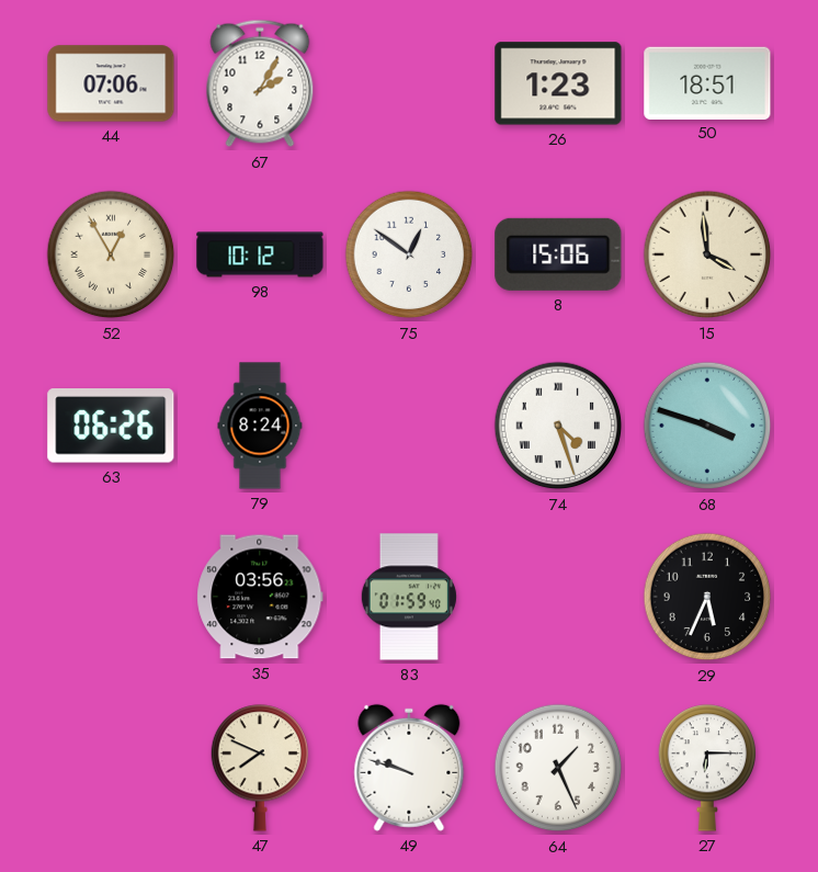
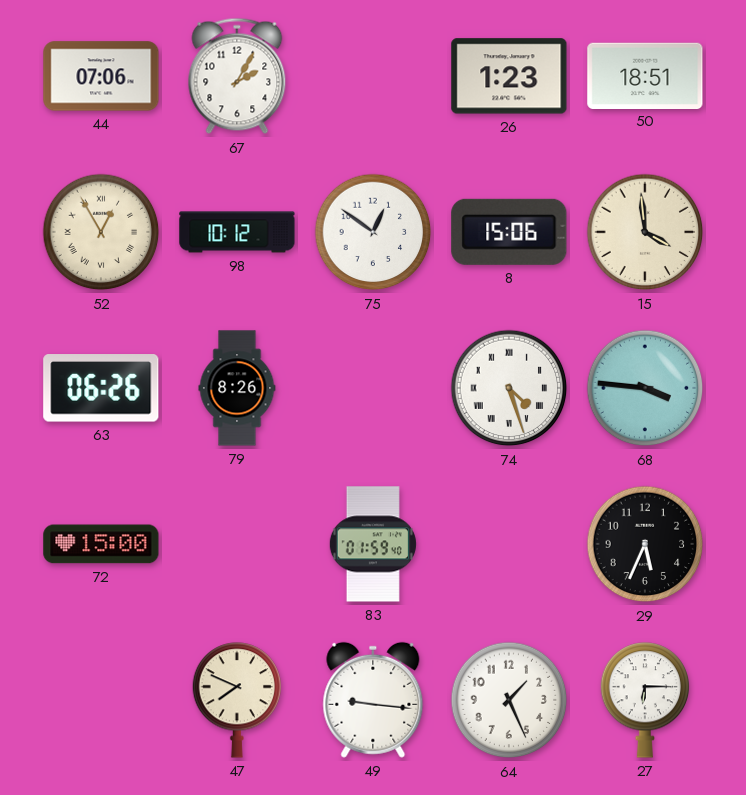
79: 8:24 -> 8:26
68: 3:48 -> 3:46
72: none -> 15:00
35: 03:56 -> none
49: 9:48 -> 9:16
